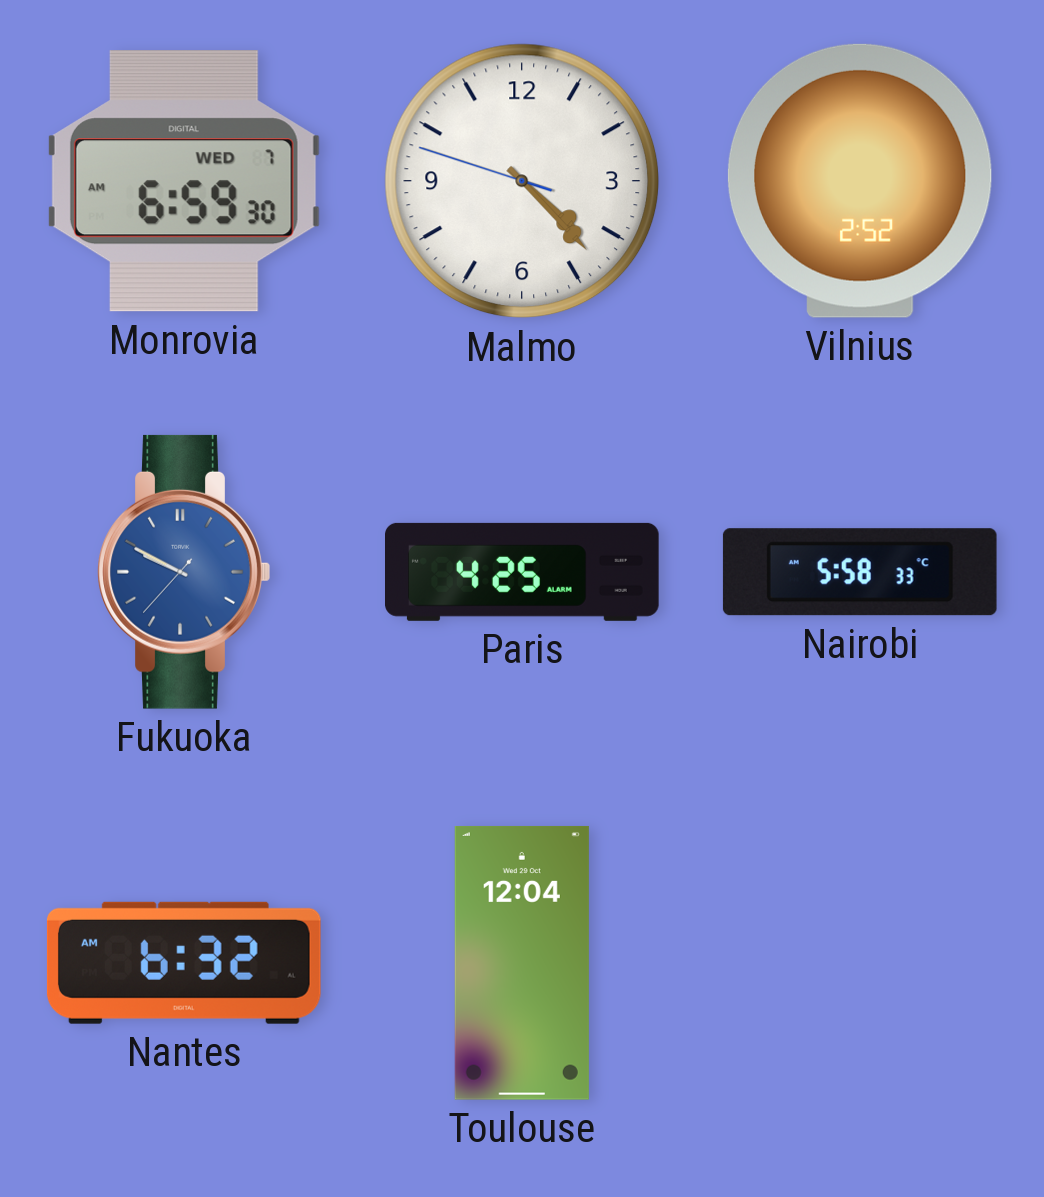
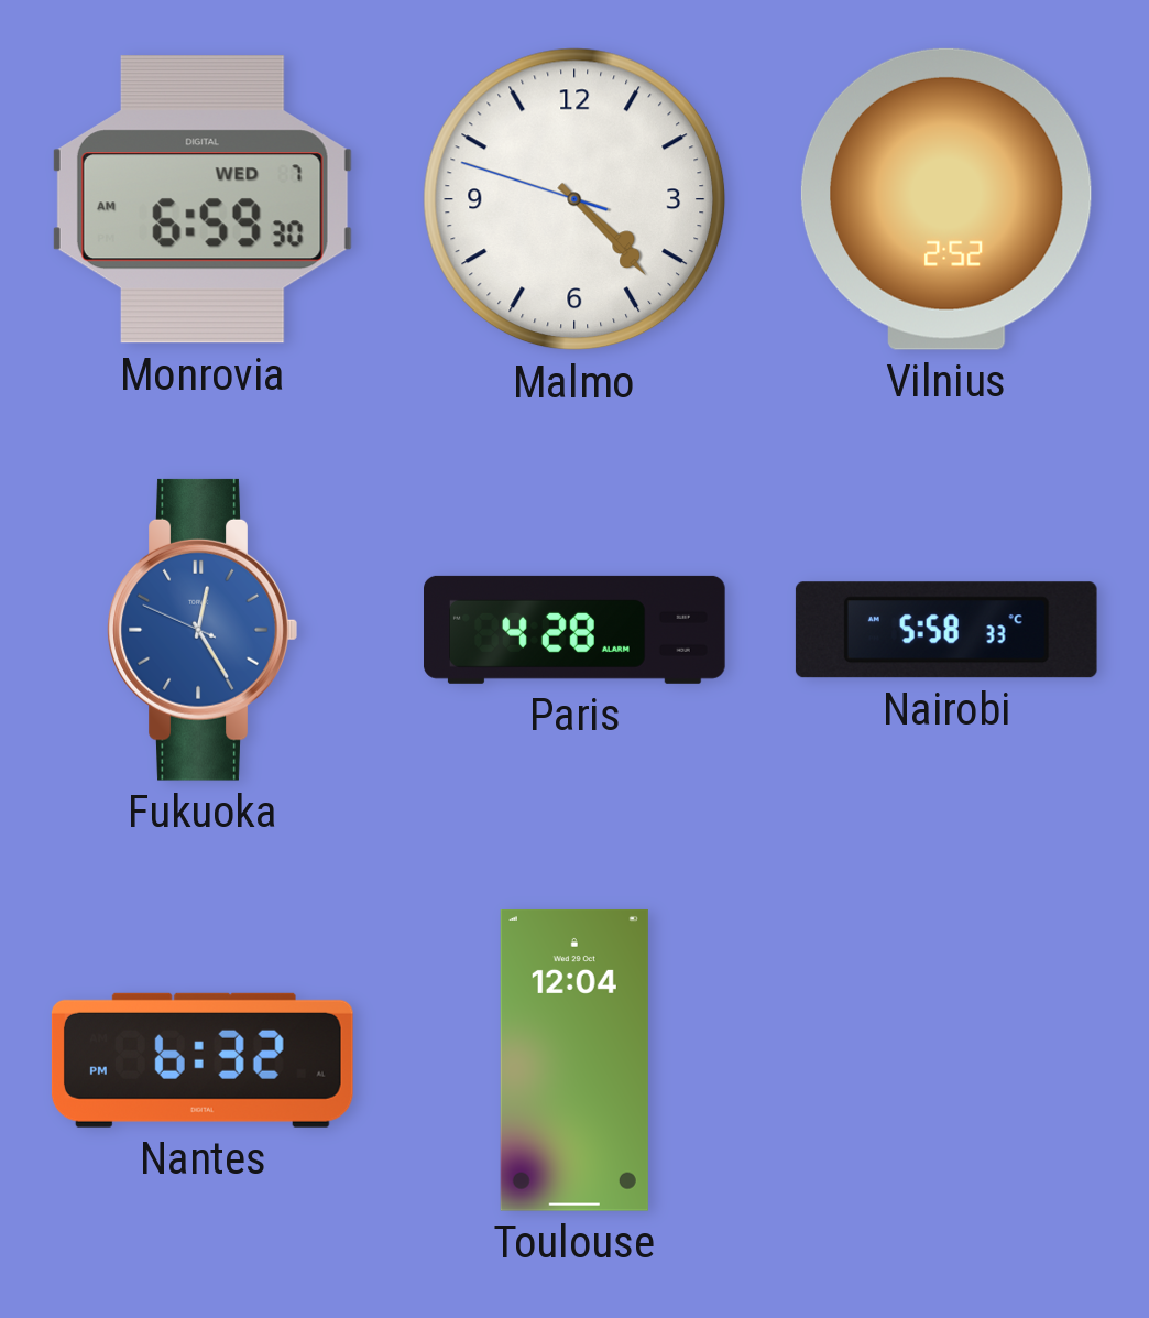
Fukuoka: 9:49 -> 12:24
Paris: 4:25 -> 4:28
Nantes: 6:32 AM -> 6:32 PM
